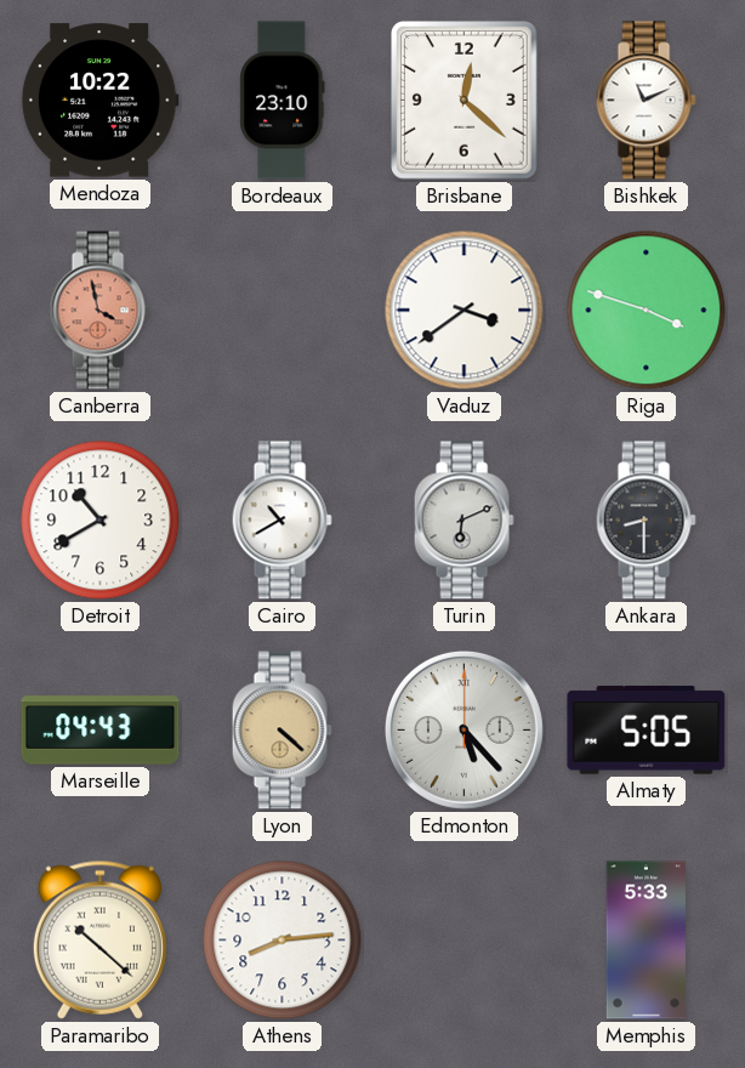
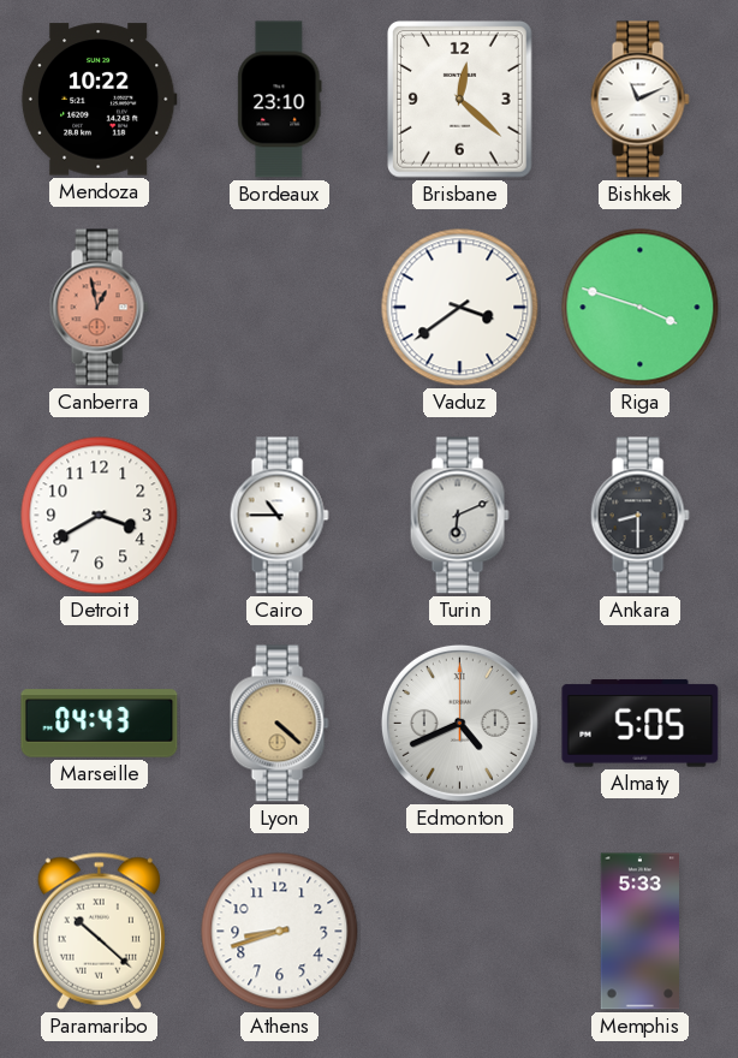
Canberra: 3:58 -> 12:58
Detroit: 10:40 -> 3:40
Cairo: 10:40 -> 10:45
Edmonton: 5:23 -> 4:41
Athens: 8:14 -> 8:42
